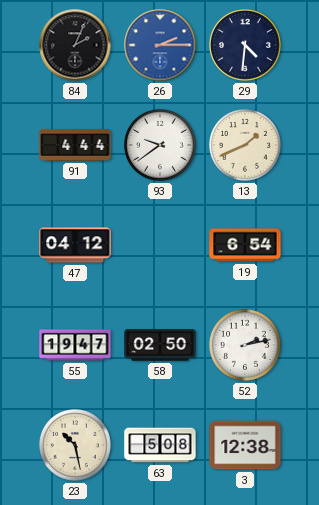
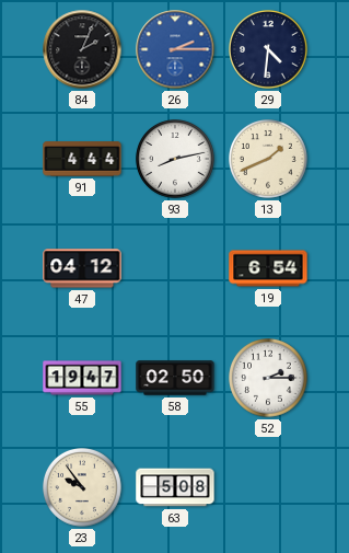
93: 9:39 -> 8:13
52: 2:13 -> 2:15
23: 10:28 -> 9:54
3: 12:38 -> none
